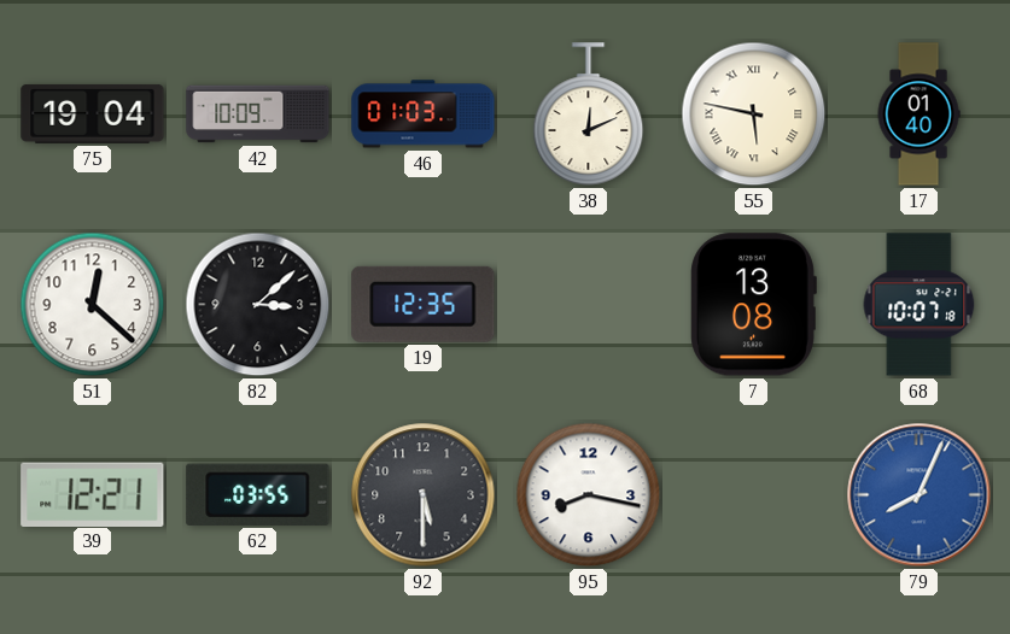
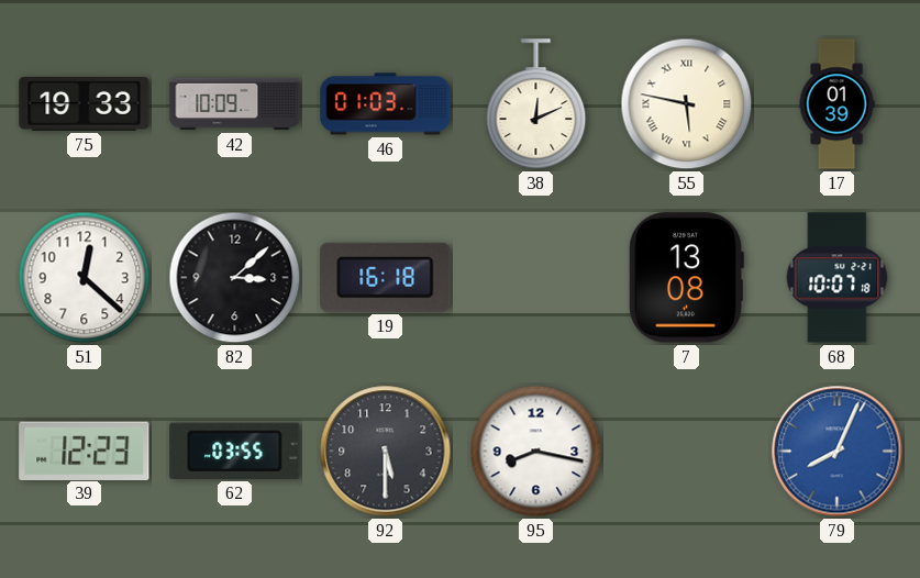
75: 19:04 -> 19:33
17: 01:40 -> 01:39
19: 12:35 -> 16:18
39: 12:21 -> 12:23
